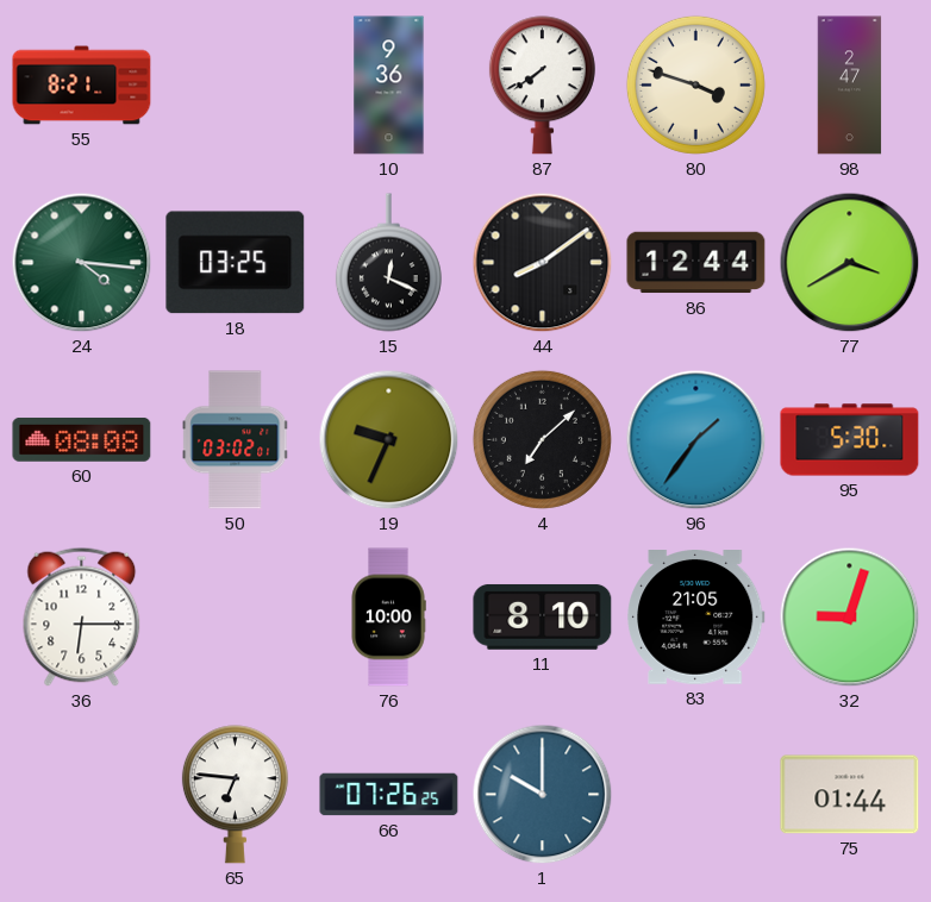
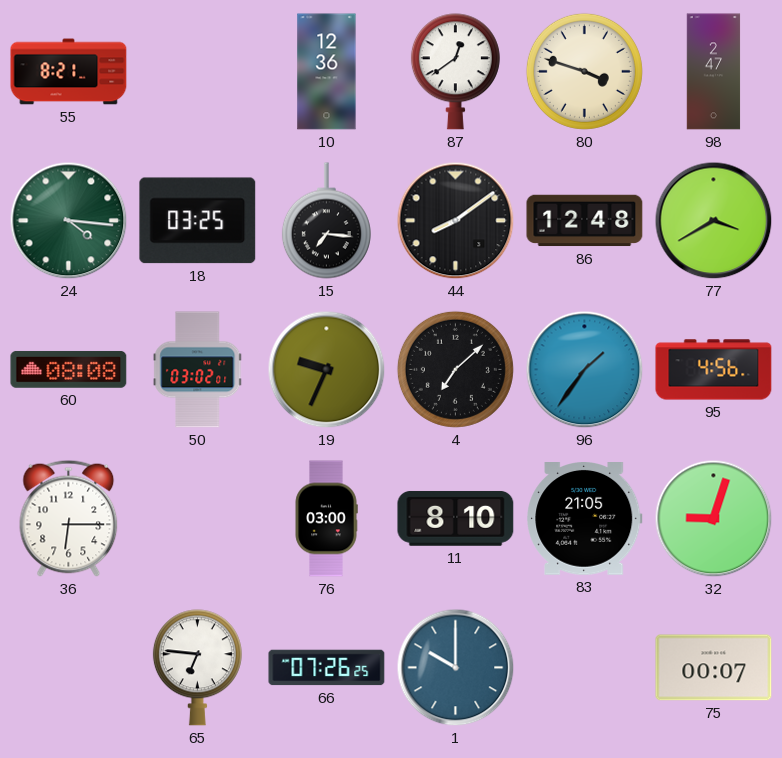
10: 9:36 -> 12:36
87: 7:39 -> 12:39
15: 12:19 -> 7:16
86: 12:44 -> 12:48
95: 5:30 -> 4:56
76: 10:00 -> 03:00
75: 01:44 -> 00:07
